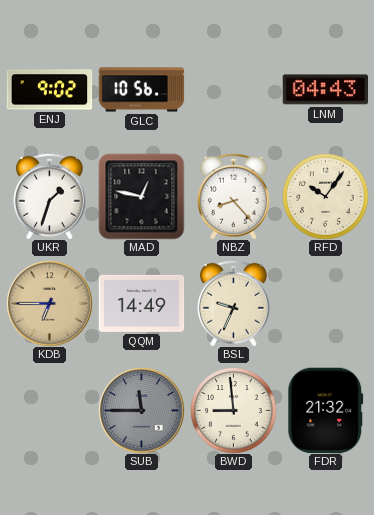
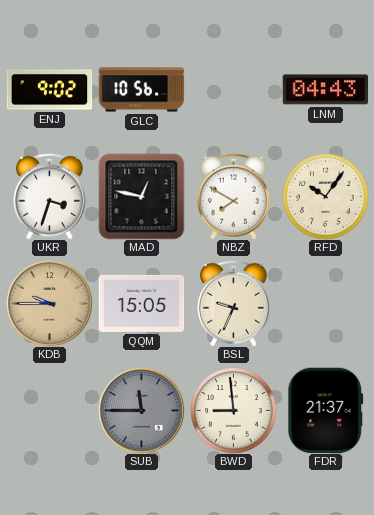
UKR: 1:33 -> 3:33
NBZ: 8:23 -> 7:50
KDB: 6:45 -> 9:45
QQM: 14:49 -> 15:05
FDR: 21:32 -> 21:37
